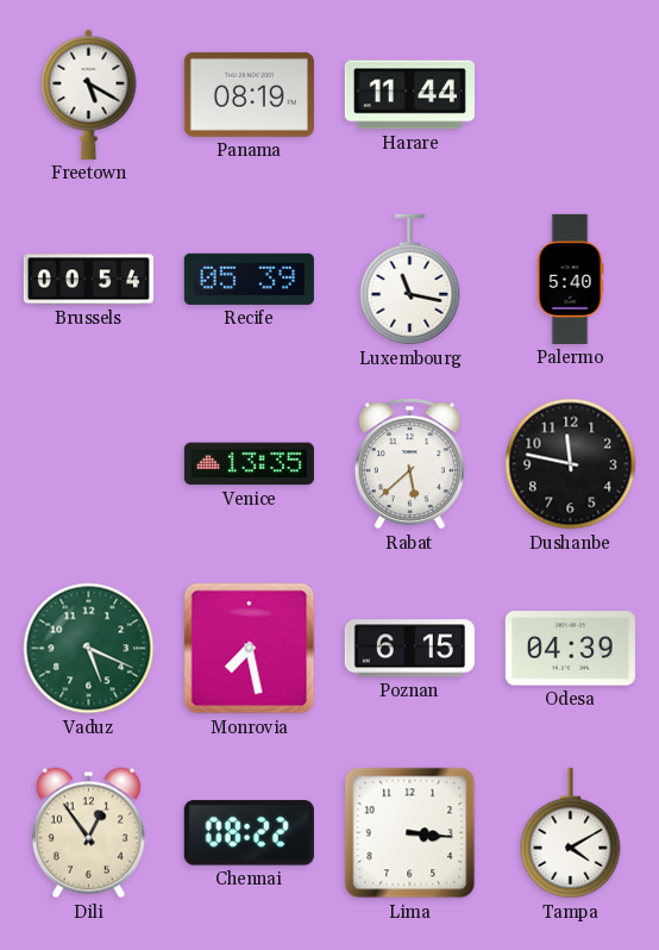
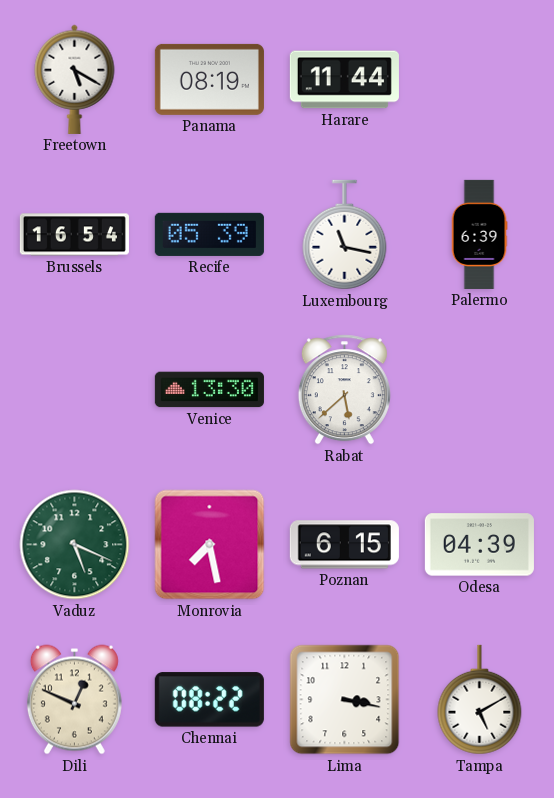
Brussels: 00:54 -> 16:54
Palermo: 5:40 -> 6:39
Venice: 13:35 -> 13:30
Dushanbe: 11:47 -> none
Dili: 12:54 -> 12:49
Lima: 3:16 -> 3:17
Tampa: 4:10 -> 5:10
